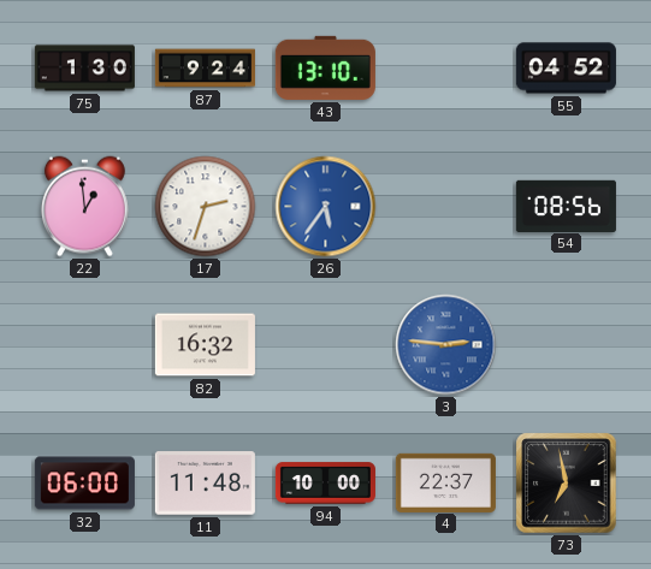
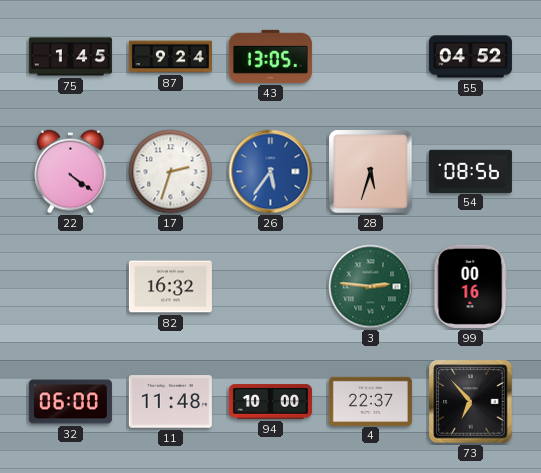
75: 1:30 -> 1:45
43: 13:10 -> 13:05
22: 12:59 -> 4:21
28: none -> 5:33
3 dial: blue -> green
99: none -> 00:16
73: 6:58 -> 6:53
